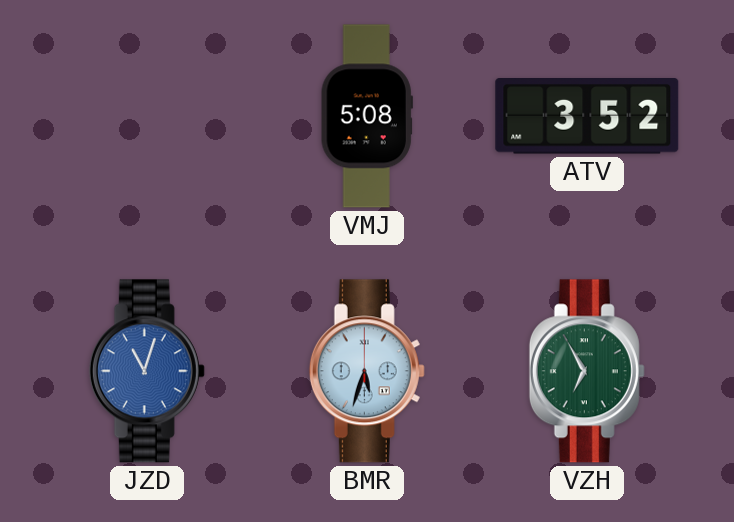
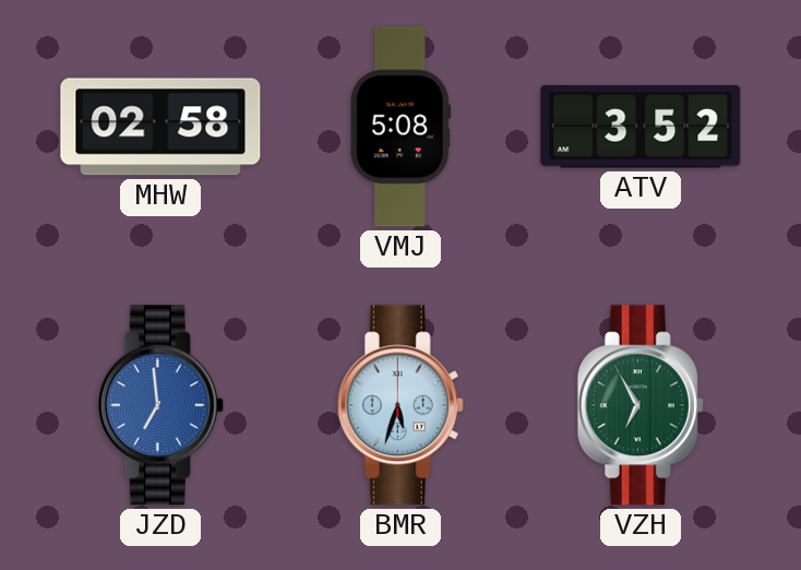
MHW: none -> 02:58
JZD: 11:03 -> 6:59
